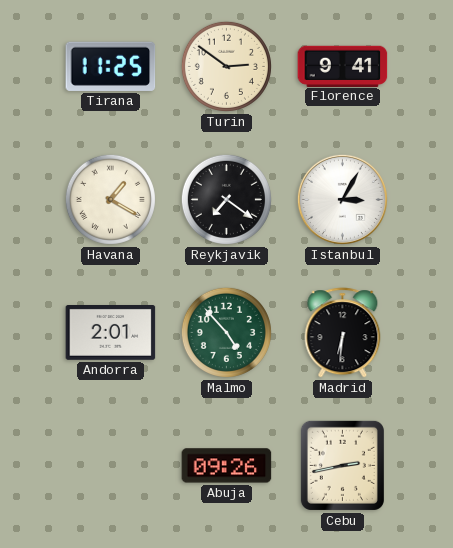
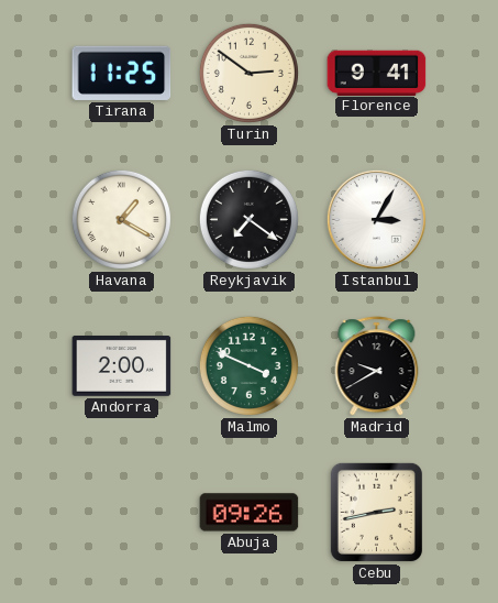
Andorra: 2:01 -> 2:00
Malmo: 4:53 -> 3:49
Madrid: 6:31 -> 9:40
